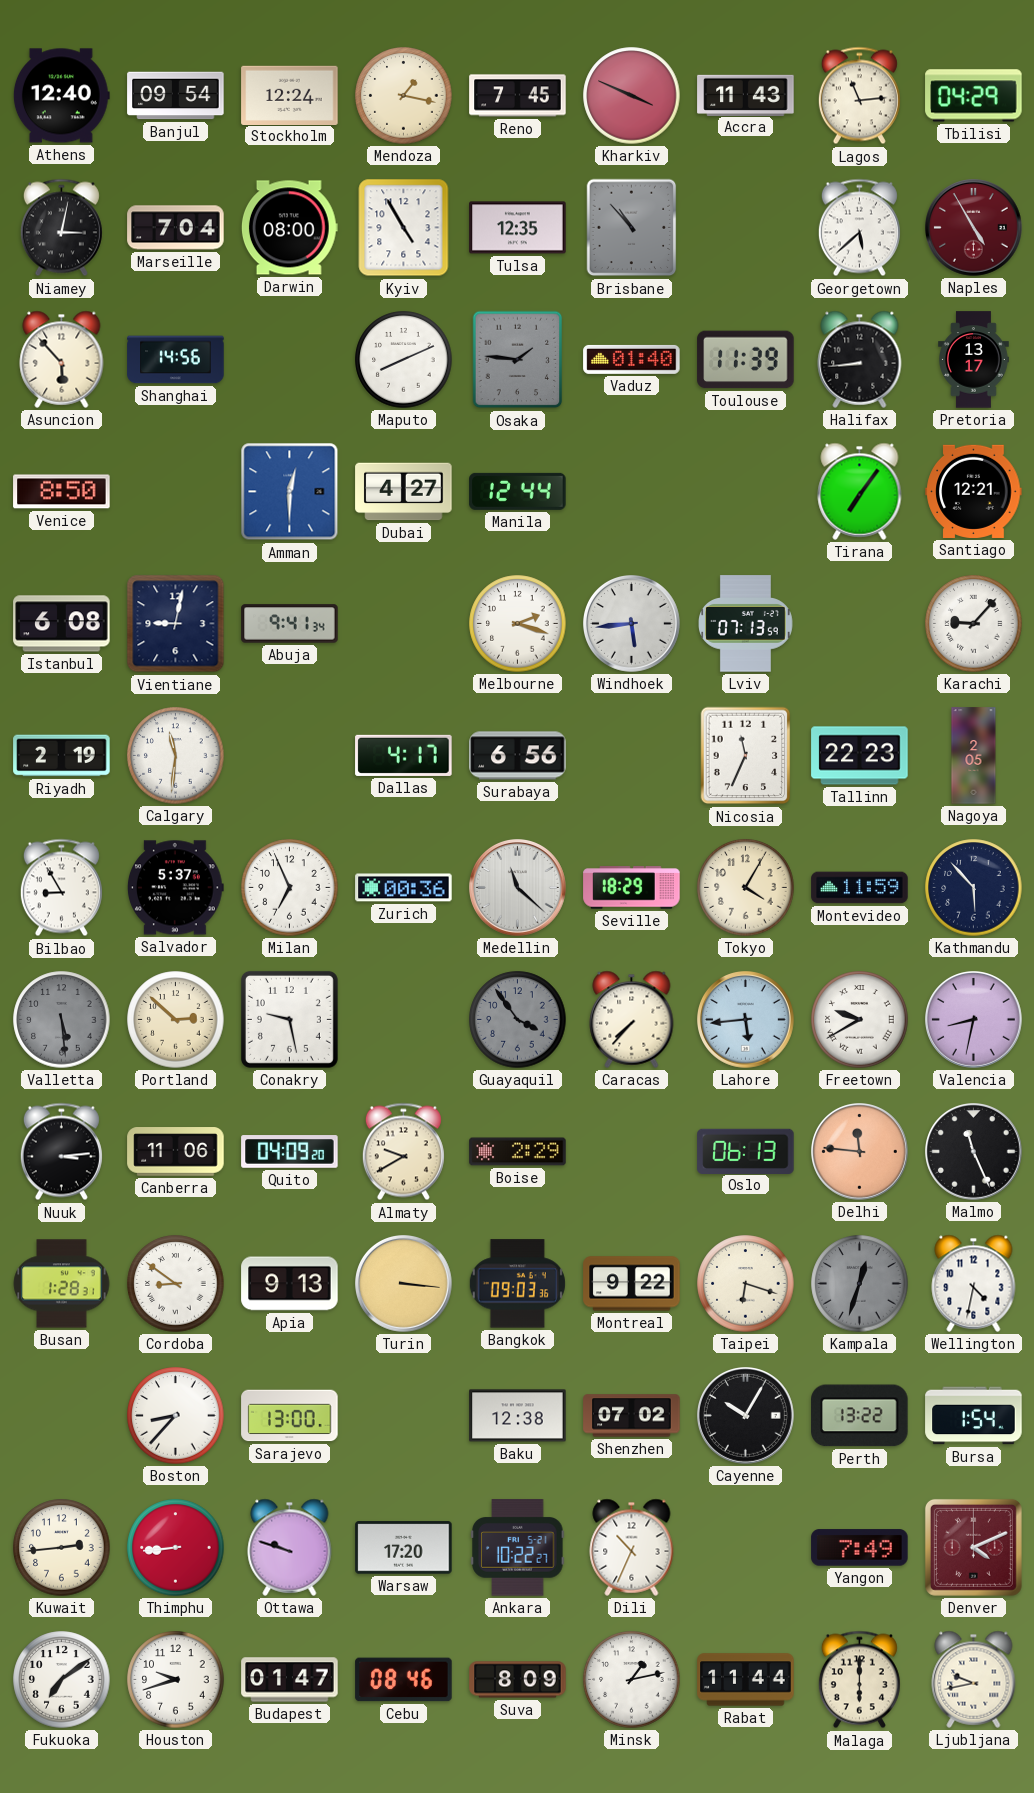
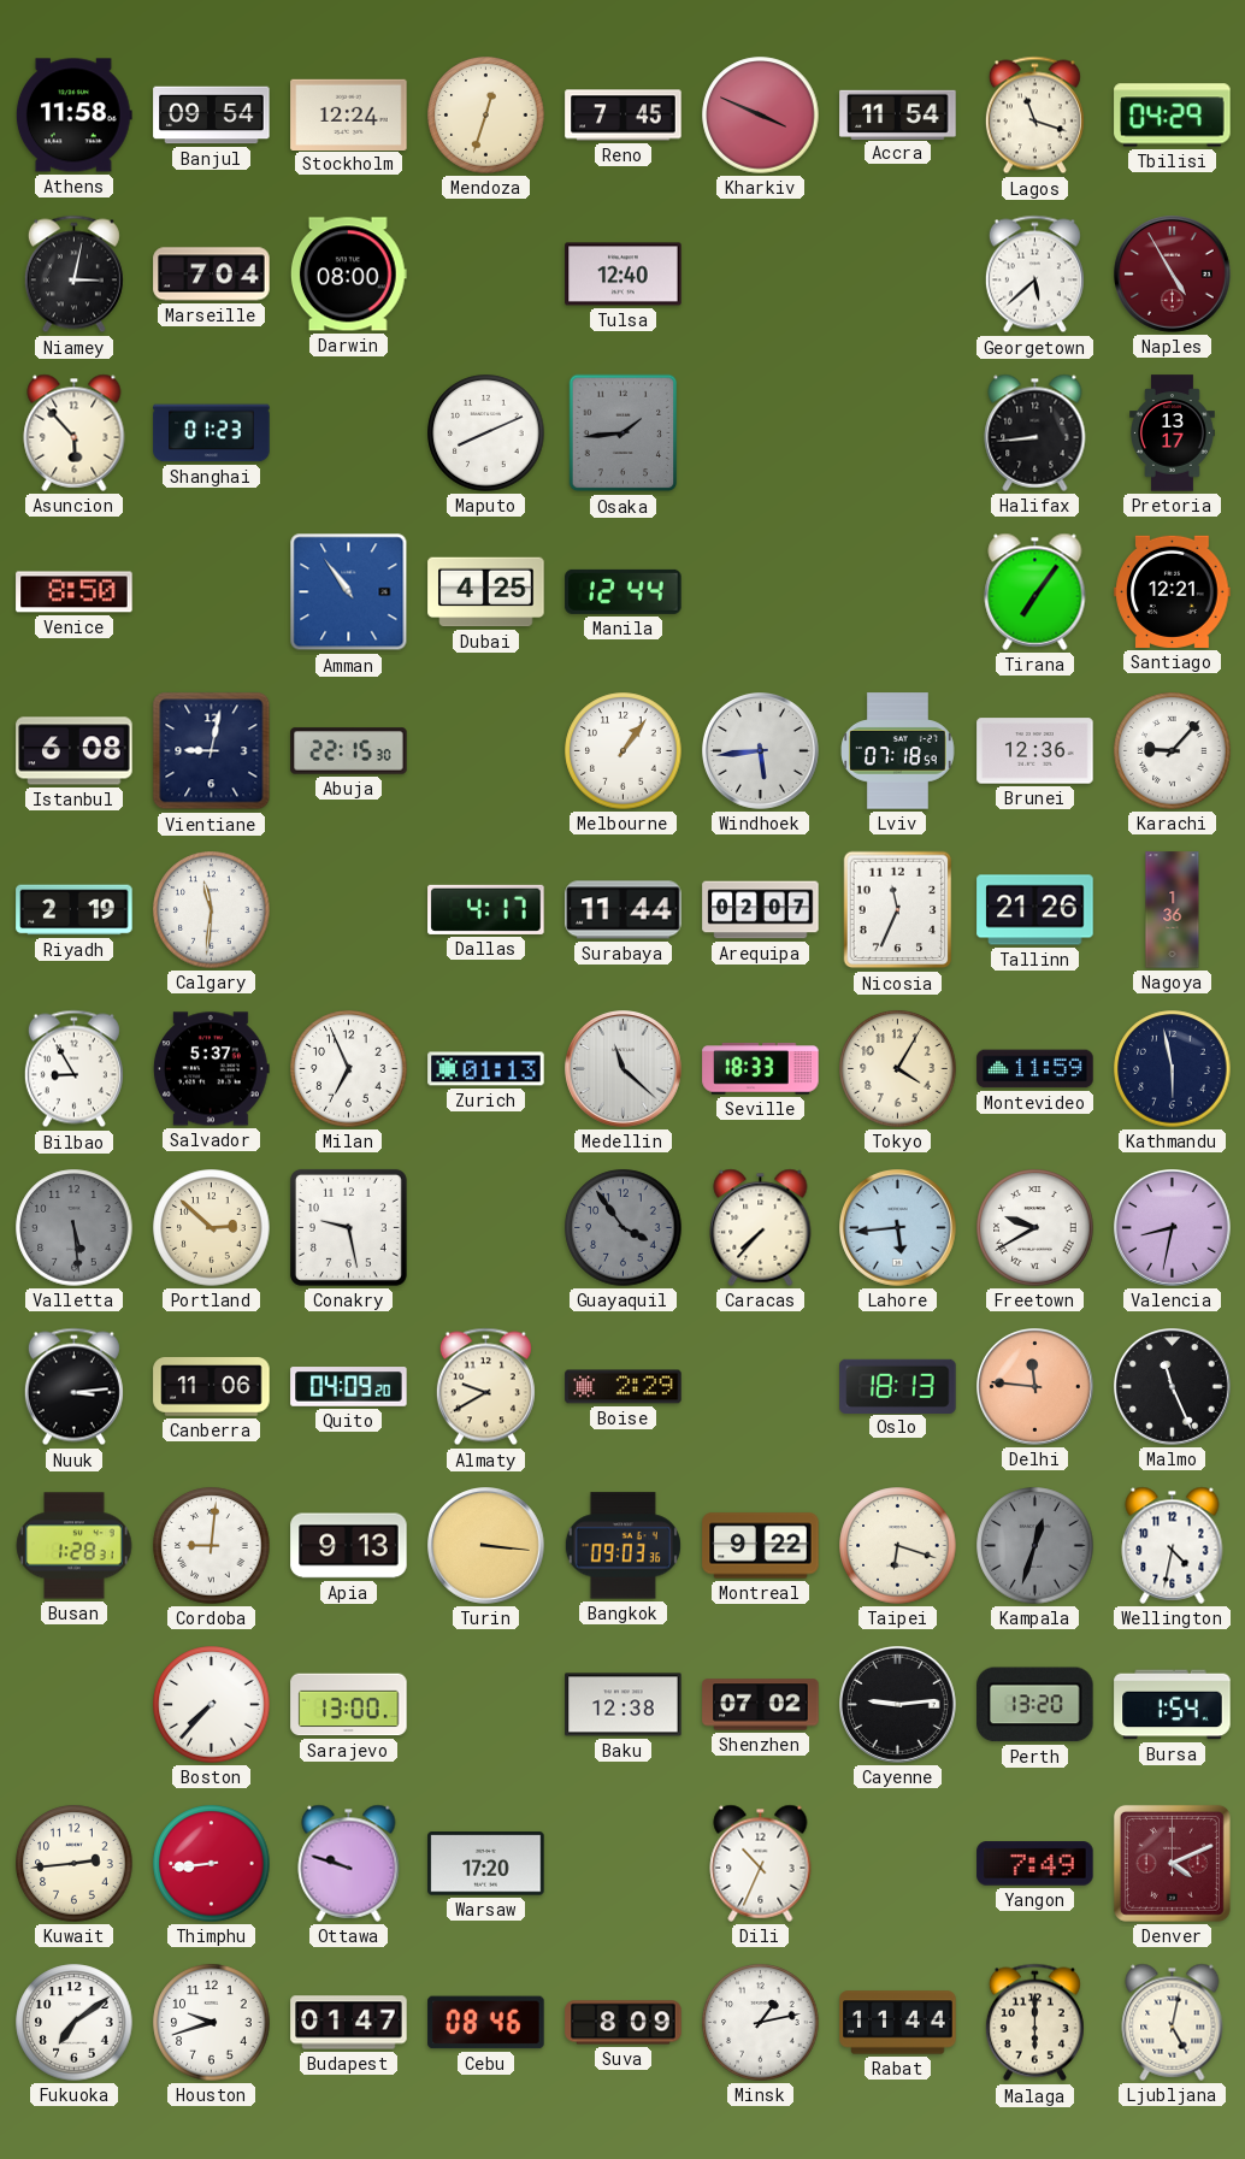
Athens: 12:40 -> 11:58
Mendoza: 1:17 -> 12:33
Accra: 11:43 -> 11:54
Lagos: 11:14 -> 11:18
Kyiv: 4:55 -> none
Tulsa: 12:35 -> 12:40
Brisbane: 10:53 -> none
Shanghai: 14:56 -> 01:23
Osaka: 1:46 -> 1:44
Vaduz: 01:40 -> none
Toulouse: 11:39 -> none
Amman: 12:30 -> 10:54
Dubai: 4:27 -> 4:25
Abuja: 9:41 -> 22:15
Melbourne: 2:18 -> 1:06
Lviv: 07:13 -> 07:18
Brunei: none -> 12:36
Surabaya: 6:56 -> 11:44
Arequipa: none -> 02:07
Tallinn: 22:23 -> 21:26
Nagoya: 2:05 -> 1:36
Zurich: 00:36 -> 01:13
Seville: 18:29 -> 18:33
Kathmandu: 5:53 -> 5:58
Oslo: 06:13 -> 18:13
Cordoba: 8:51 -> 9:01
Boston: 8:37 -> 7:37
Cayenne: 10:05 -> 9:14
Perth: 13:22 -> 13:20
Ankara: 10:22 -> none
Ljubljana: 9:43 -> 5:02
